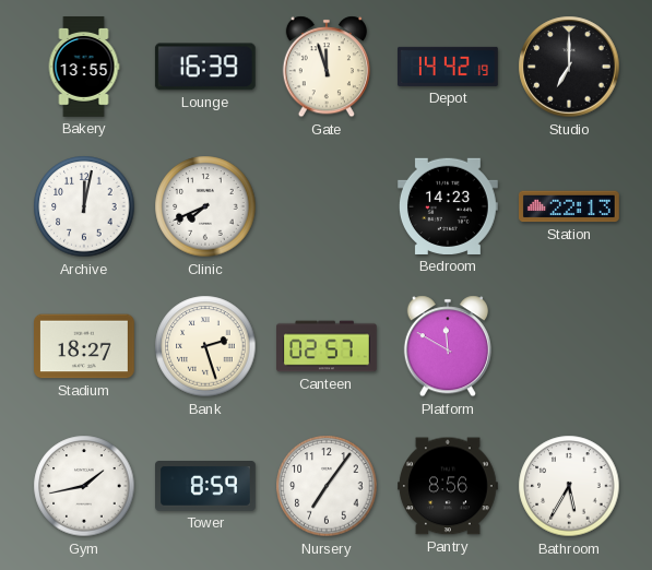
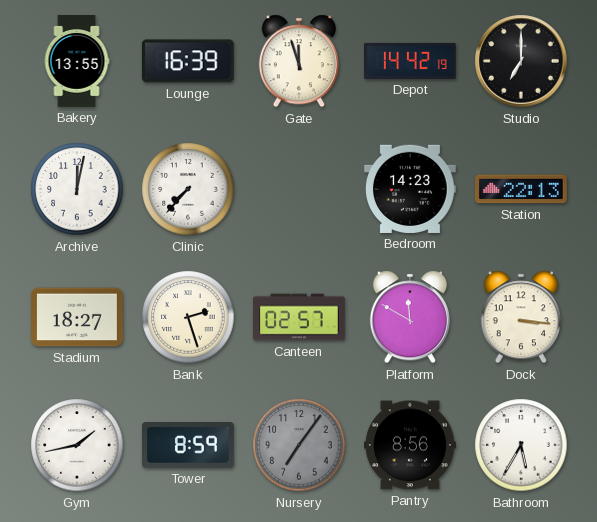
Clinic: 7:41 -> 7:37
Dock: none -> 3:16
Nursery dial: white -> grey
